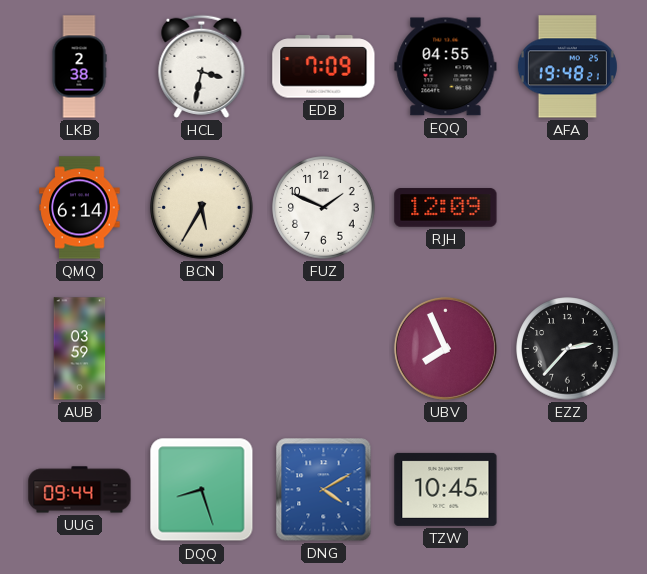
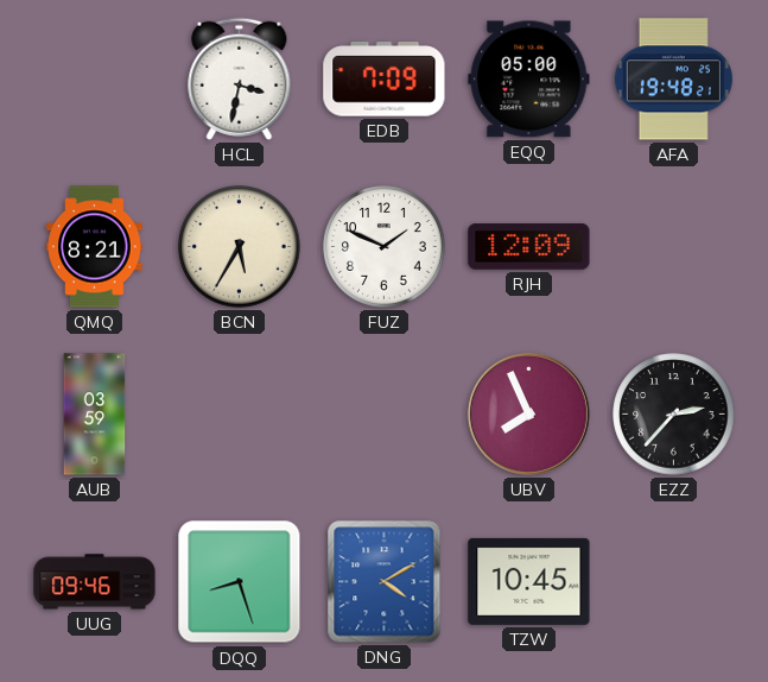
LKB: 2:38 -> none
EQQ: 04:55 -> 05:00
QMQ: 6:14 -> 8:21
UUG: 09:44 -> 09:46
